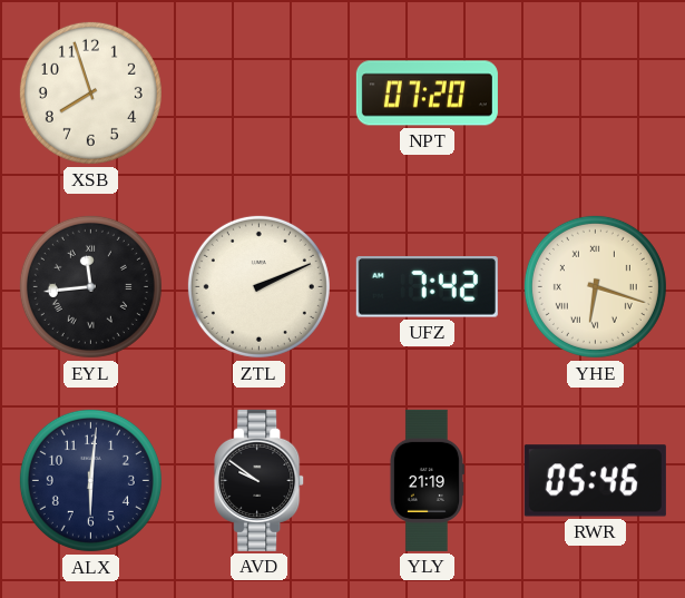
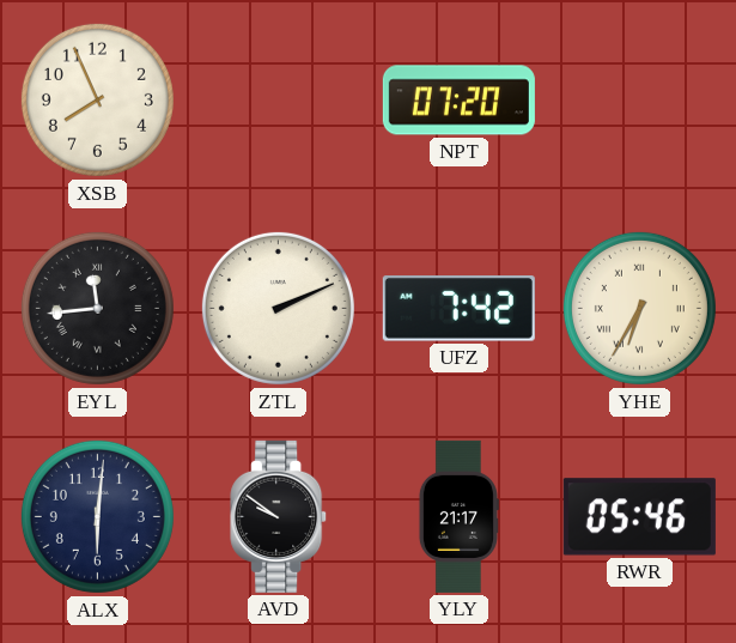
XSB: 7:57 -> 7:56
YHE: 6:18 -> 6:35
YLY: 21:19 -> 21:17
